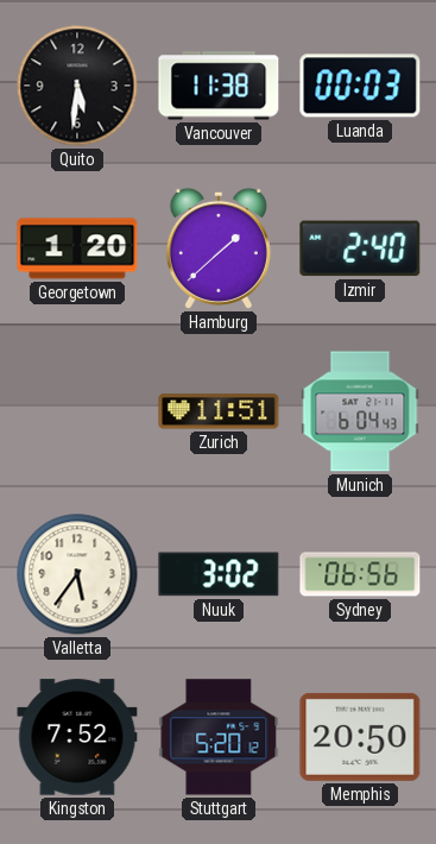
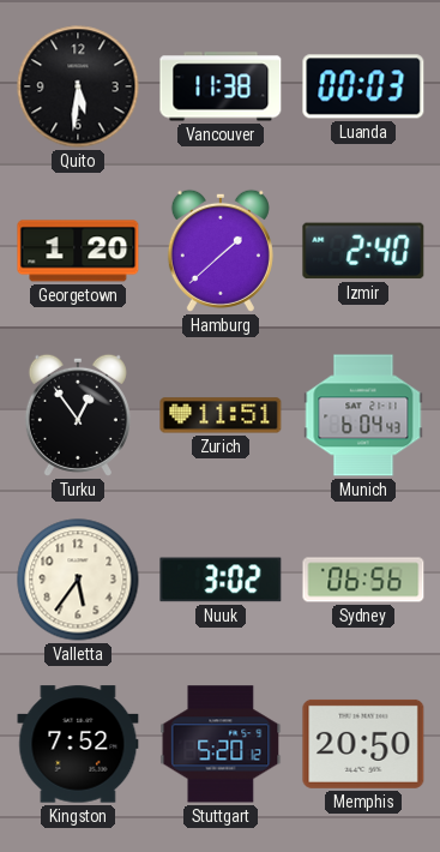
Turku: none -> 12:54
